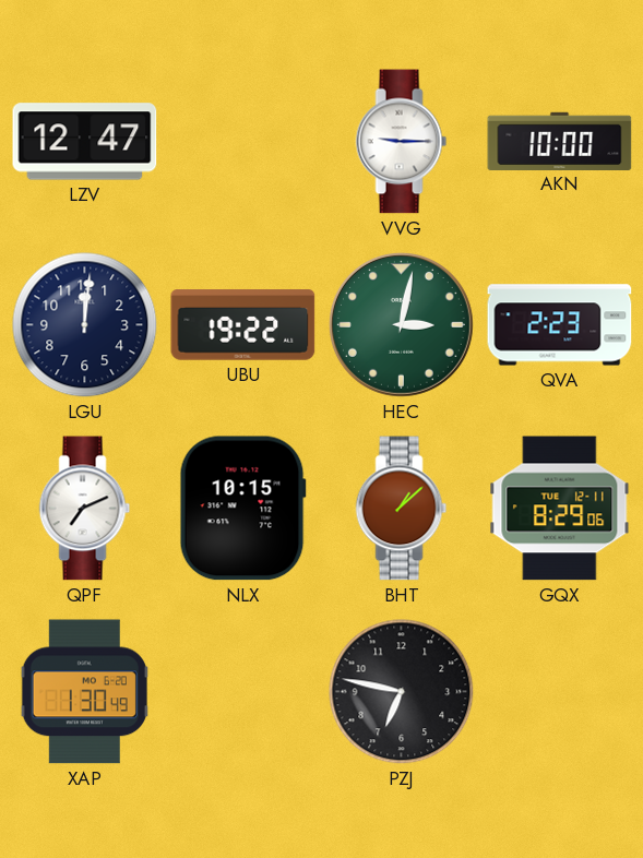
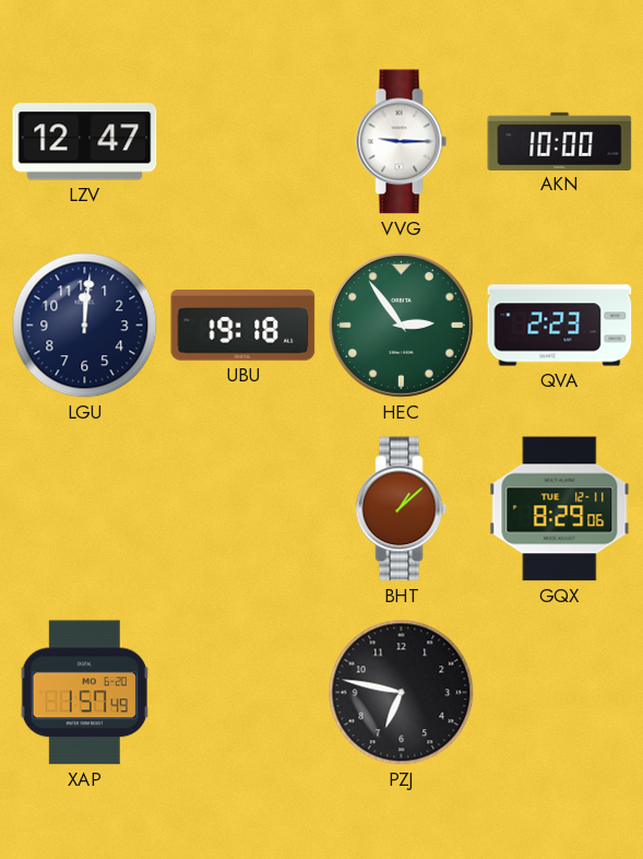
UBU: 19:22 -> 19:18
HEC: 3:02 -> 2:54
QPF: 7:11 -> none
NLX: 10:15 -> none
XAP: 1:30 -> 1:57
